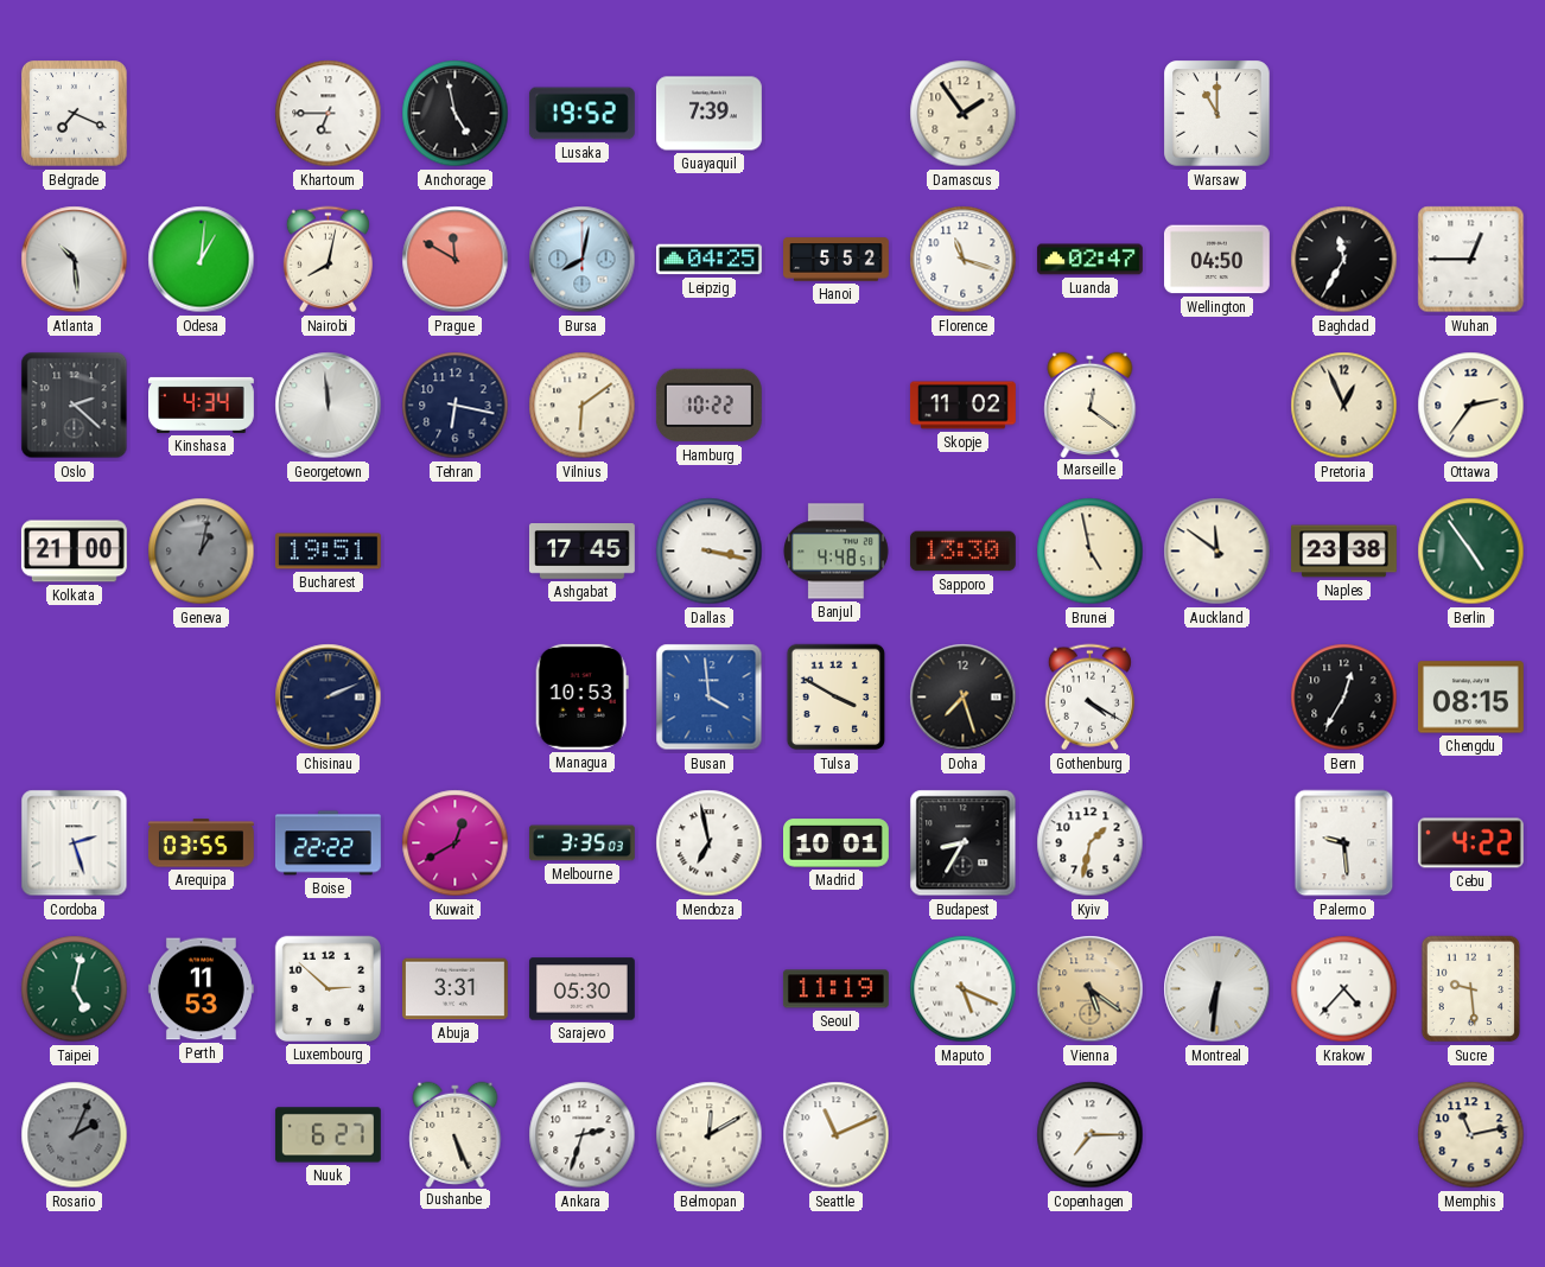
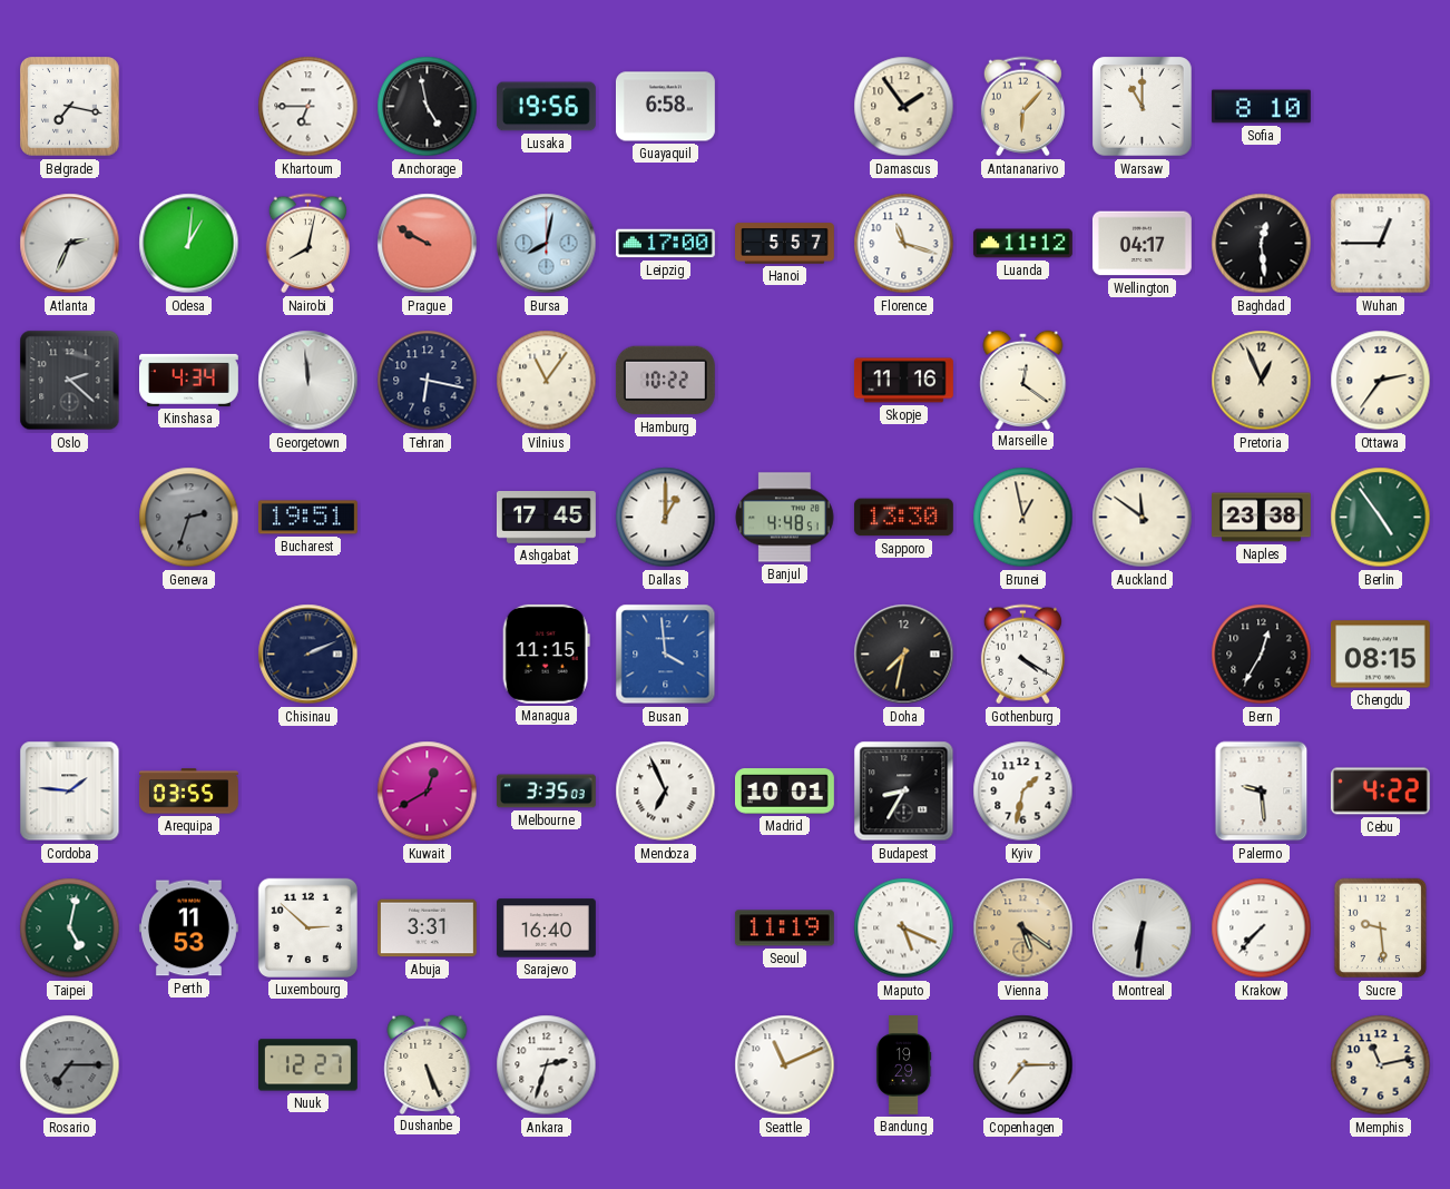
Belgrade: 7:19 -> 7:17
Lusaka: 19:52 -> 19:56
Guayaquil: 7:39 -> 6:58
Antananarivo: none -> 6:07
Sofia: none -> 8:10
Atlanta: 10:29 -> 2:34
Prague: 11:50 -> 9:50
Leipzig: 04:25 -> 17:00
Hanoi: 5:52 -> 5:57
Luanda: 02:47 -> 11:12
Wellington: 04:50 -> 04:17
Baghdad: 11:35 -> 12:29
Vilnius: 6:09 -> 11:06
Skopje: 11:02 -> 11:16
Kolkata: 21:00 -> none
Geneva: 1:02 -> 2:33
Dallas: 3:17 -> 1:00
Brunei: 4:58 -> 12:58
Managua: 10:53 -> 11:15
Tulsa: 3:50 -> none
Doha: 7:27 -> 7:32
Cordoba: 2:27 -> 1:46
Boise: 22:22 -> none
Mendoza: 6:58 -> 6:56
Sarajevo: 05:30 -> 16:40
Krakow: 4:37 -> 7:37
Rosario: 2:04 -> 7:15
Nuuk: 6:27 -> 12:27
Belmopan: 12:10 -> none
Bandung: none -> 19:29
